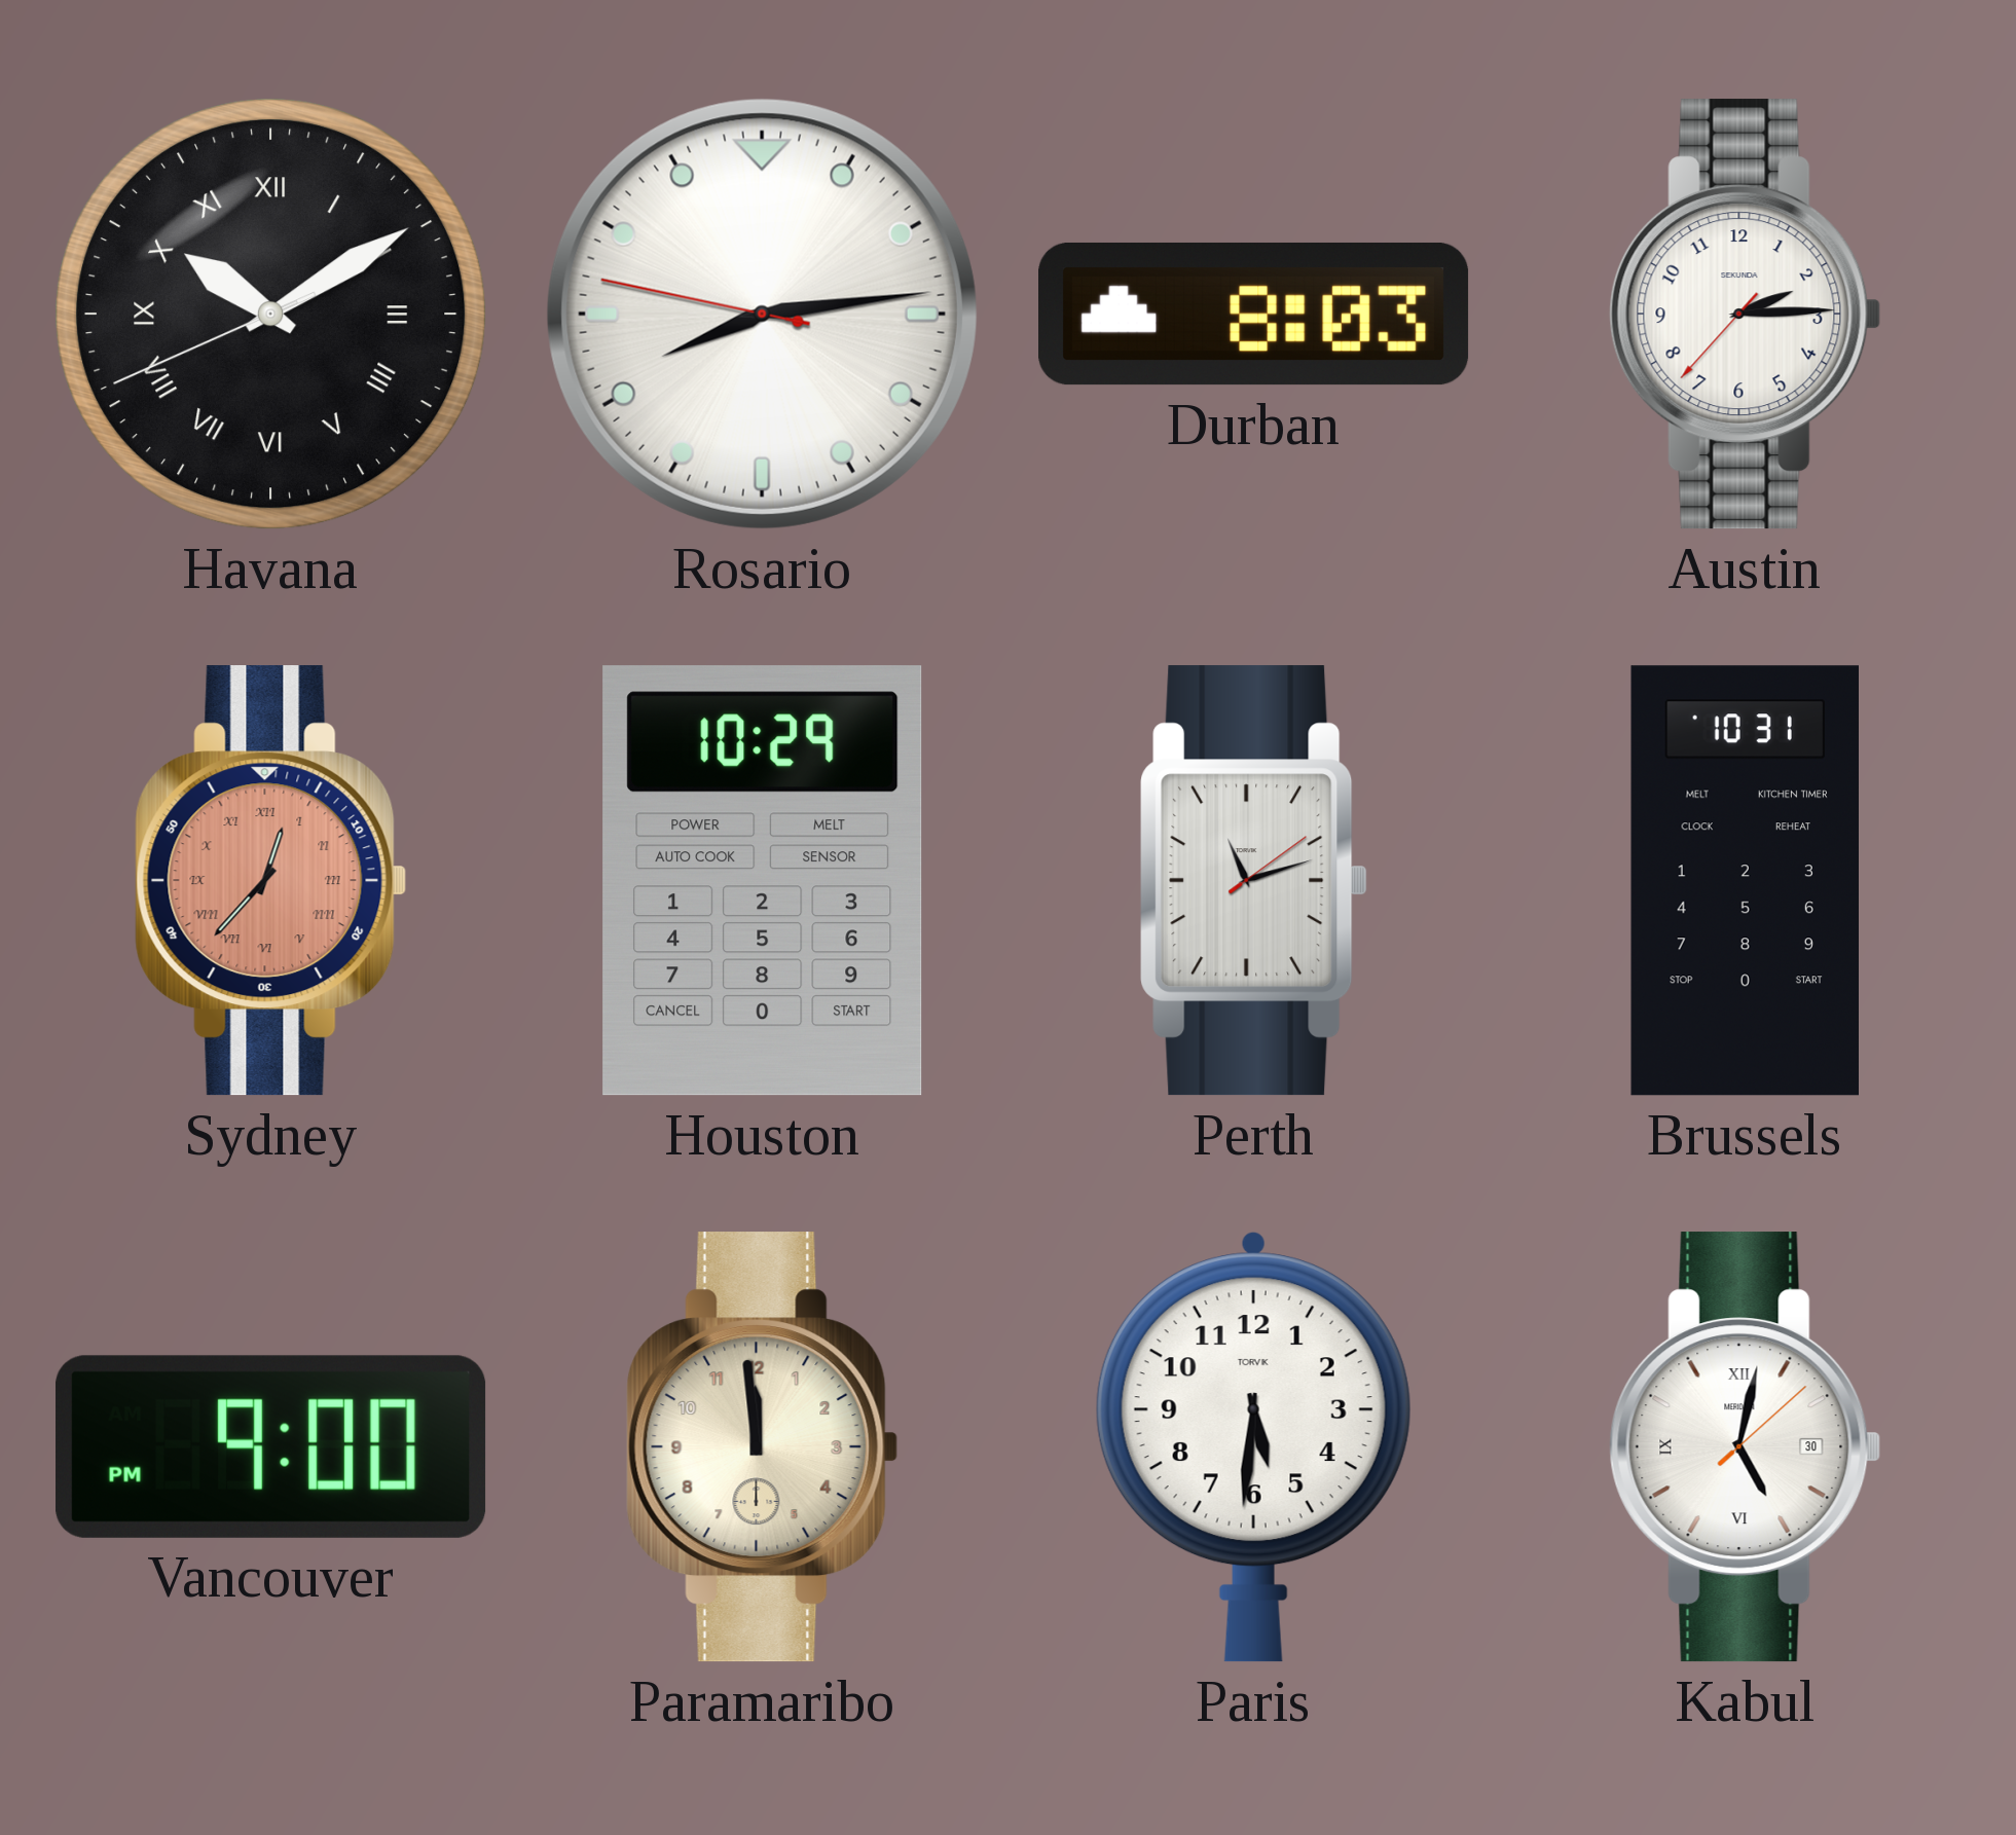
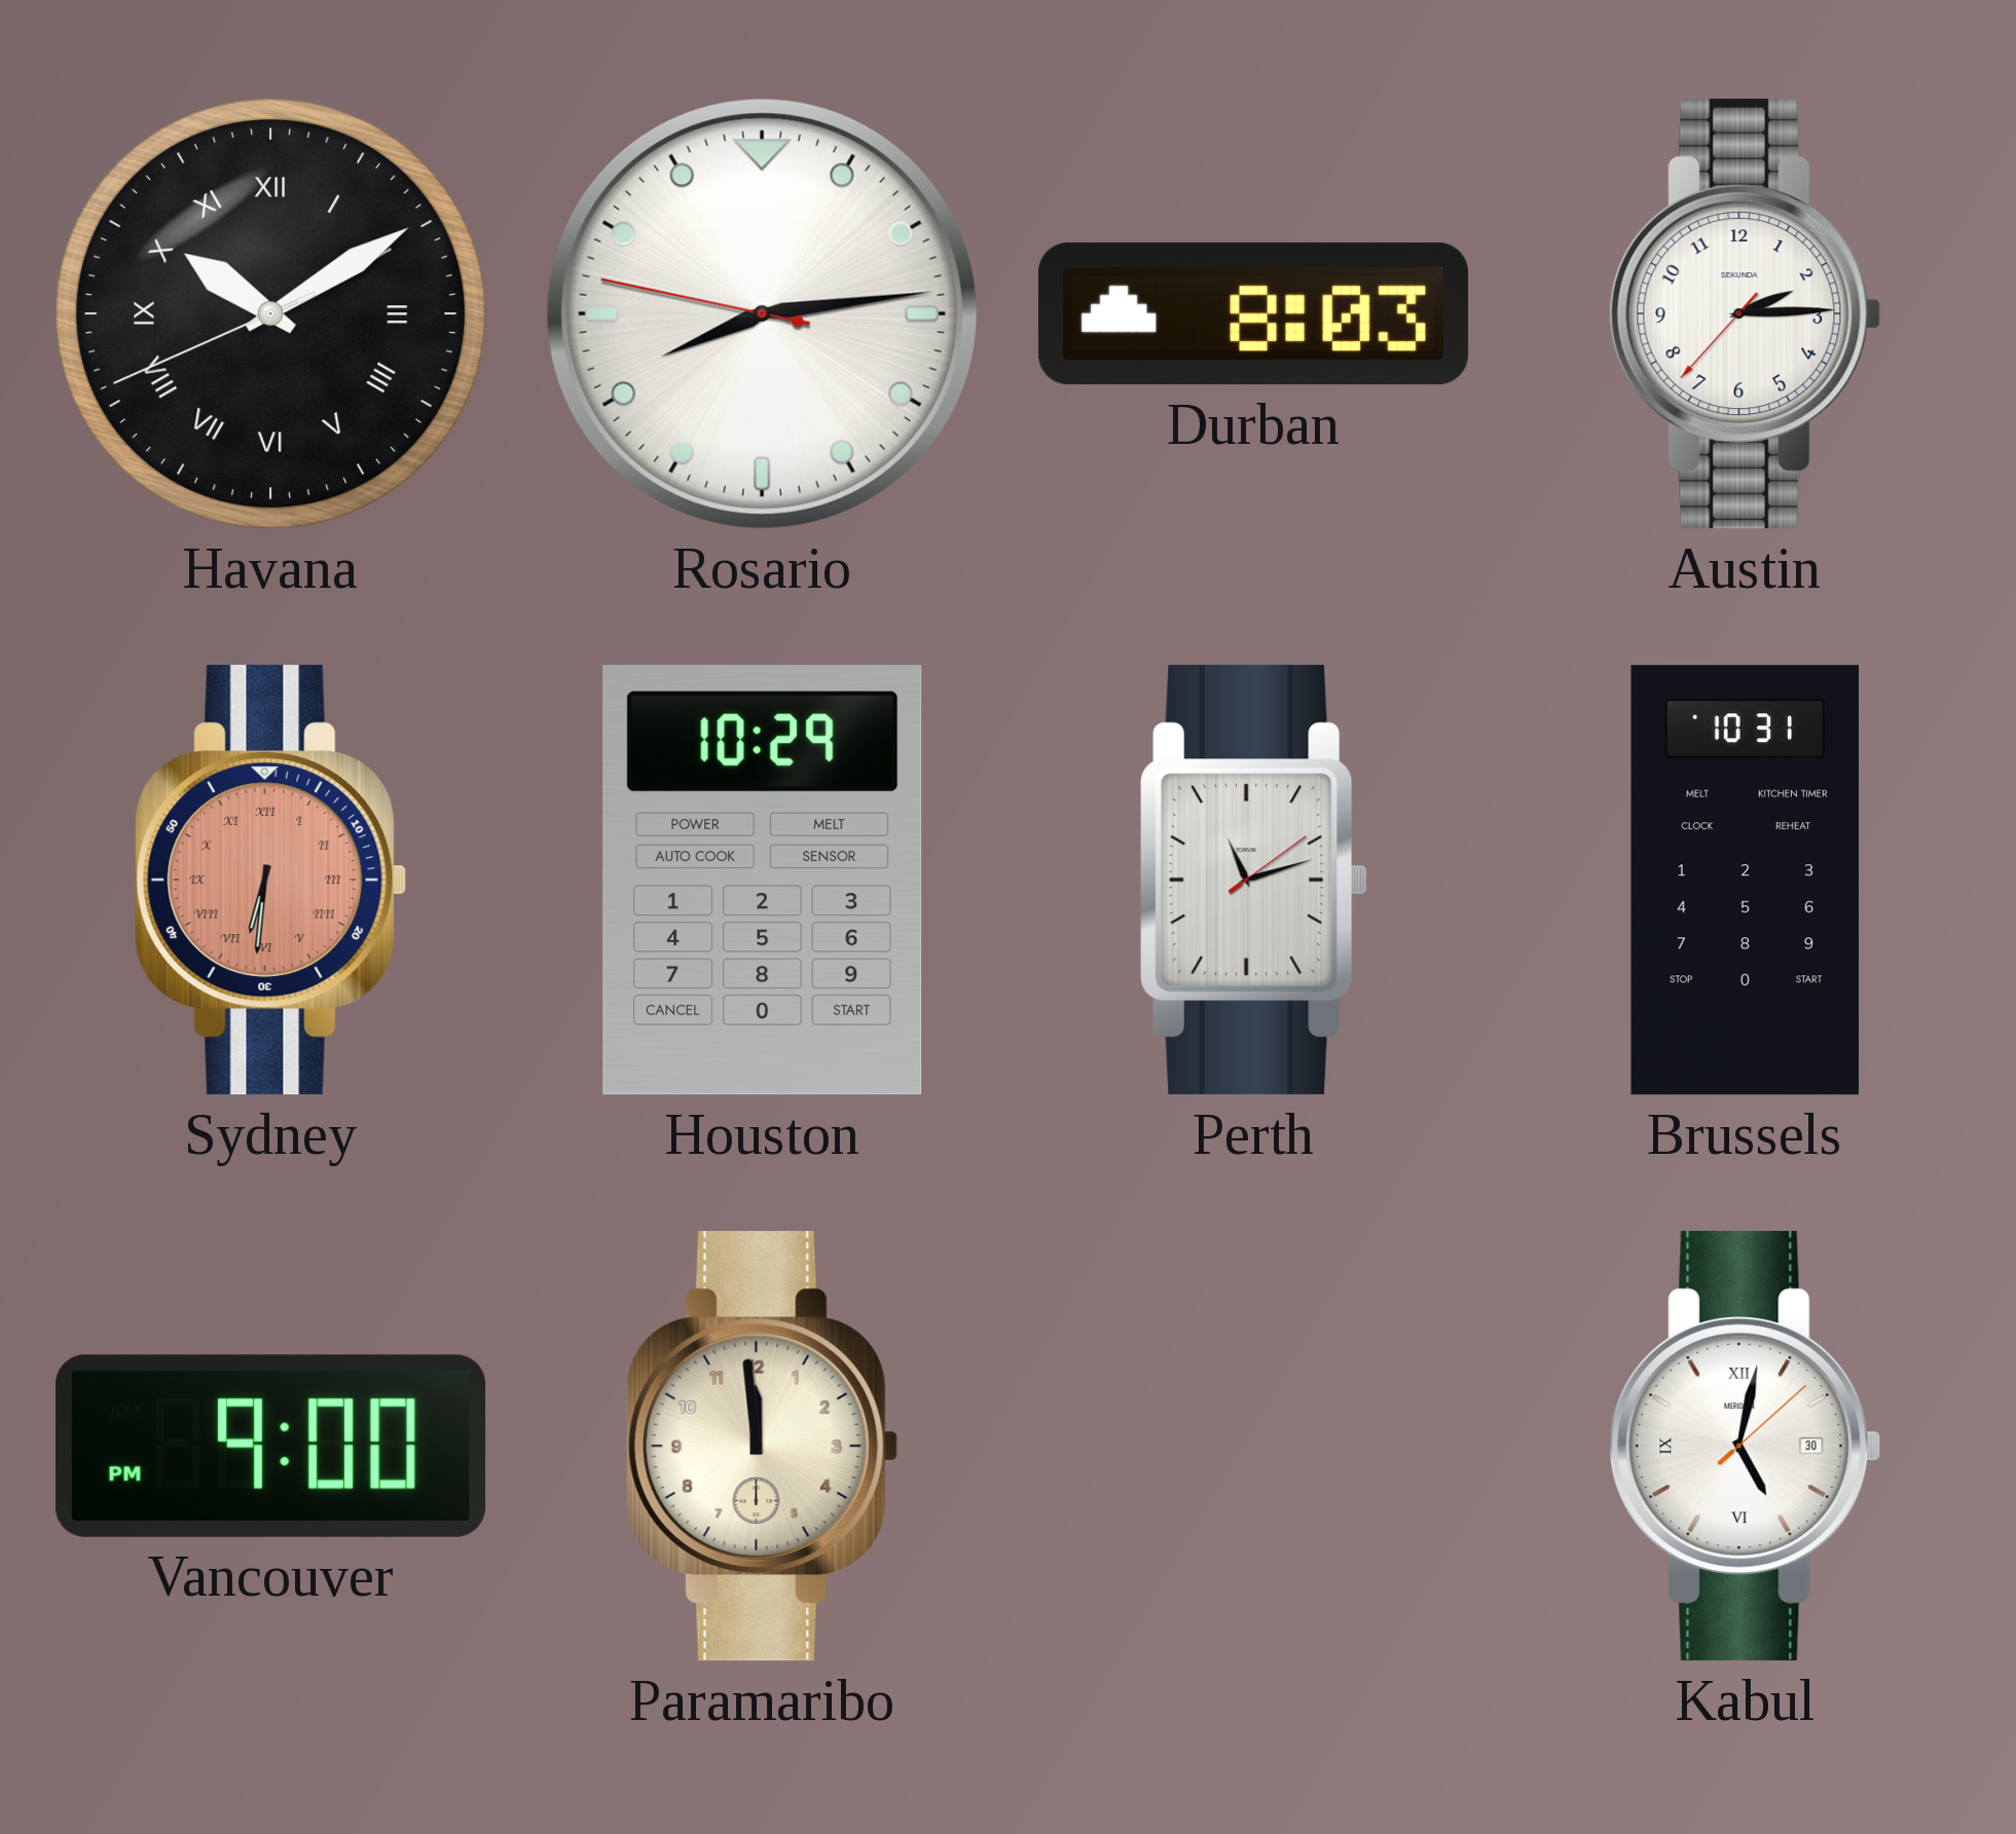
Sydney: 12:37 -> 6:31
Paris: 5:31 -> none
